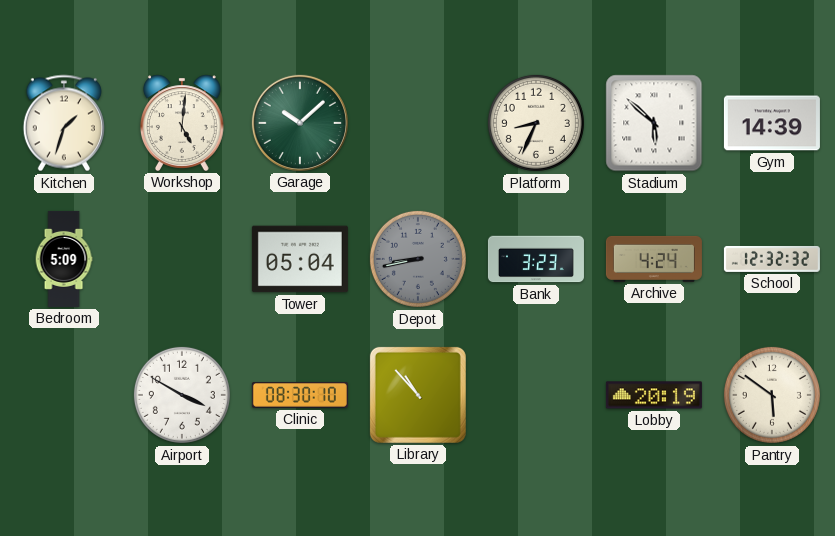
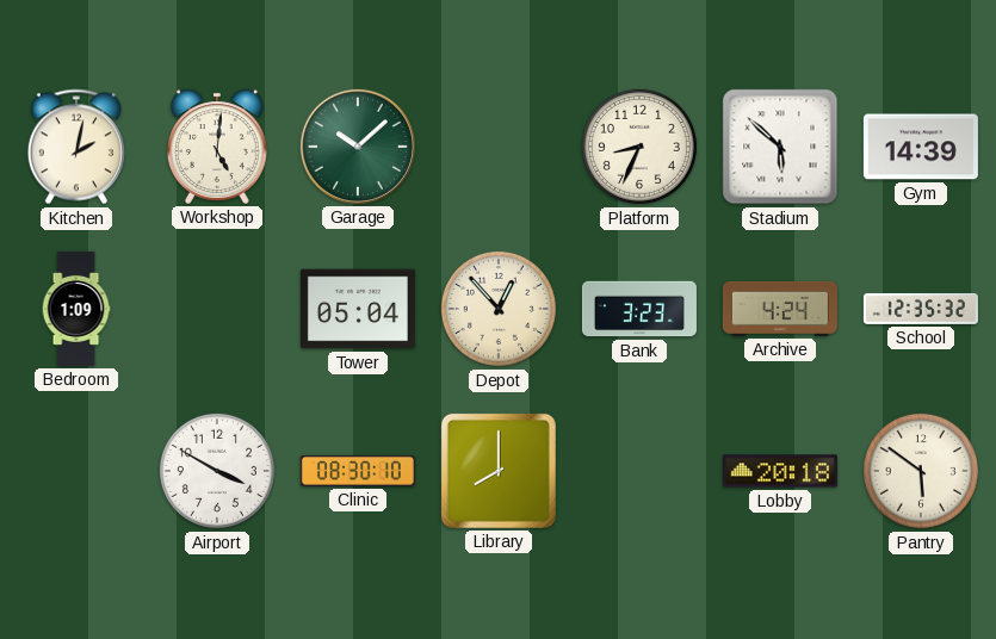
Kitchen: 1:33 -> 2:02
Bedroom: 5:09 -> 1:09
Depot: 8:43 -> 12:53
Depot dial: grey -> cream
School: 12:32 -> 12:35
Library: 10:53 -> 8:00
Lobby: 20:19 -> 20:18
